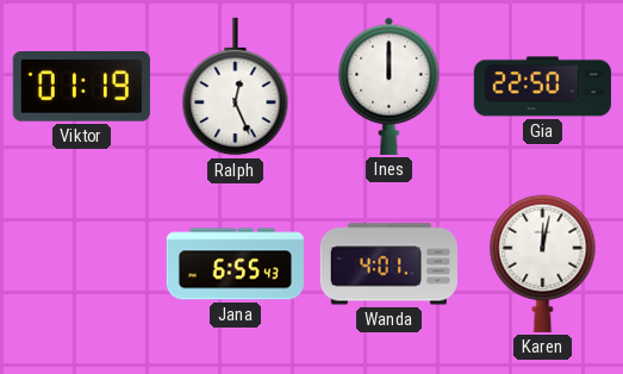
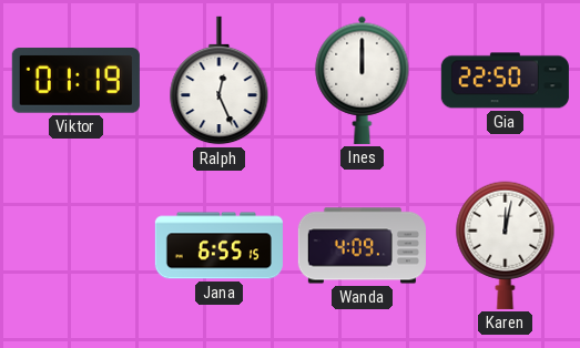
Jana: 6:55:43 -> 6:55:15
Wanda: 4:01 -> 4:09
